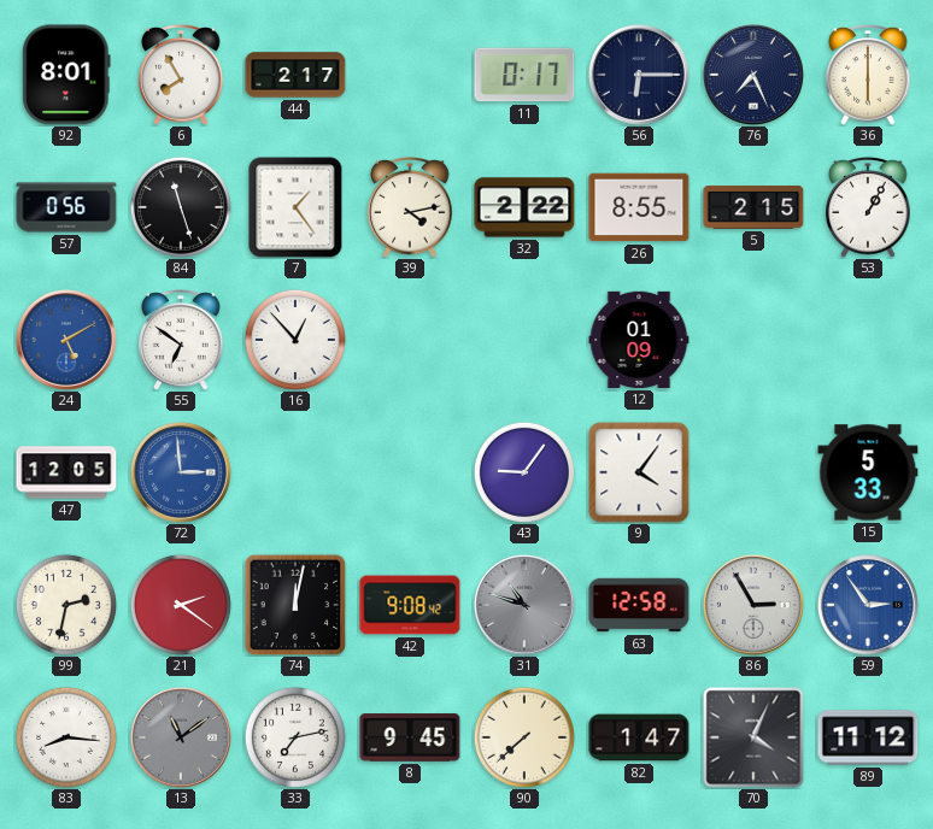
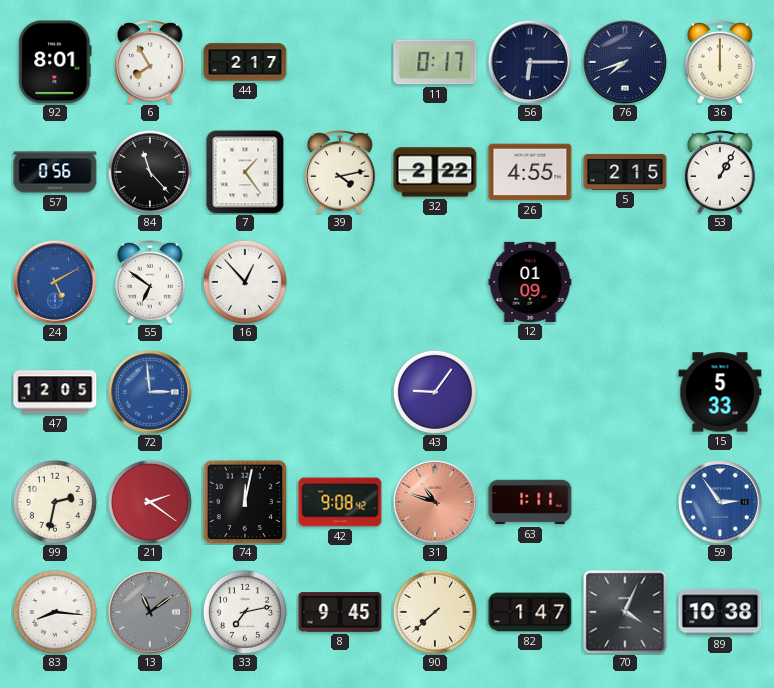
76: 7:26 -> 7:42
36: 6:00 -> 12:00
84: 11:27 -> 11:23
26: 8:55 -> 4:55
9: 4:06 -> none
31 dial: grey -> salmon
63: 12:58 -> 1:11
86: 2:55 -> none
89: 11:12 -> 10:38
